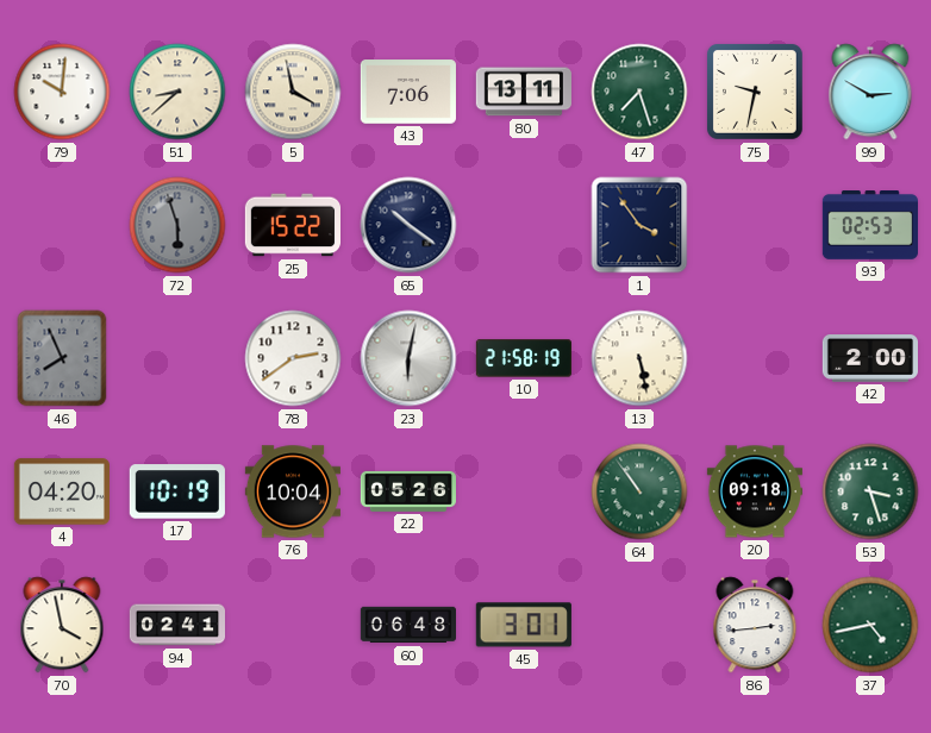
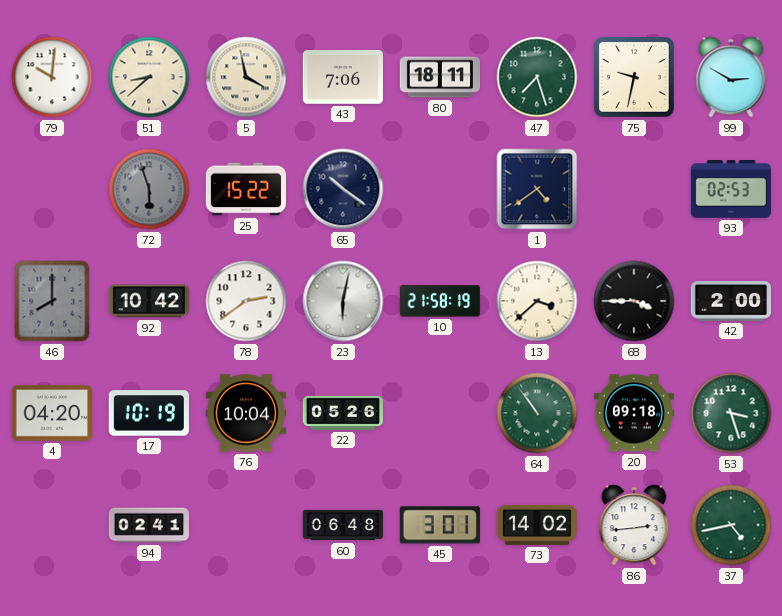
80: 13:11 -> 18:11
1: 3:54 -> 4:39
46: 7:56 -> 8:00
92: none -> 10:42
13: 5:28 -> 3:38
68: none -> 3:45
70: 3:58 -> none
73: none -> 14:02
